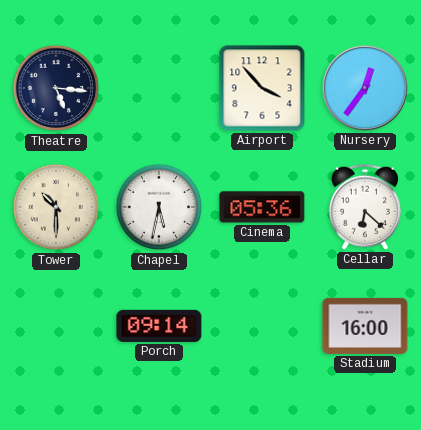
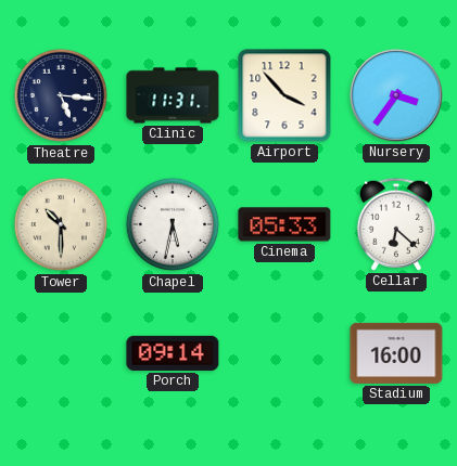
Clinic: none -> 11:31
Nursery: 12:36 -> 3:36
Cinema: 05:36 -> 05:33
